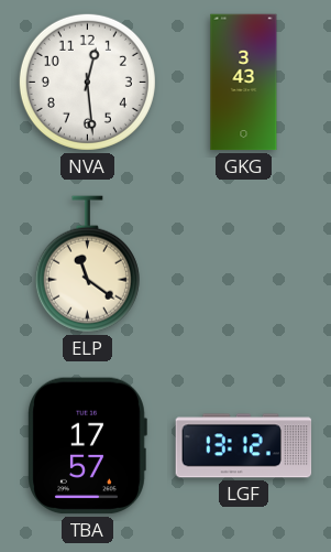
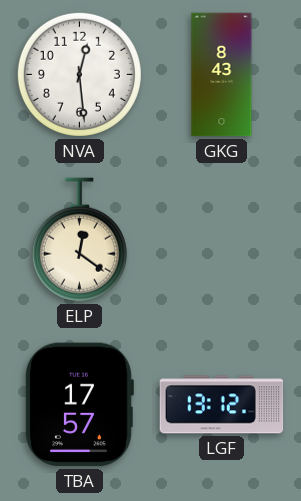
GKG: 3:43 -> 8:43
ELP: 11:21 -> 12:21
